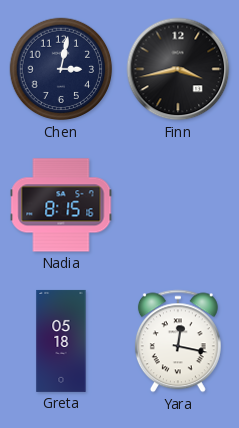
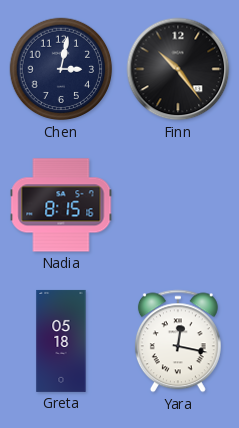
Finn: 3:43 -> 10:24
